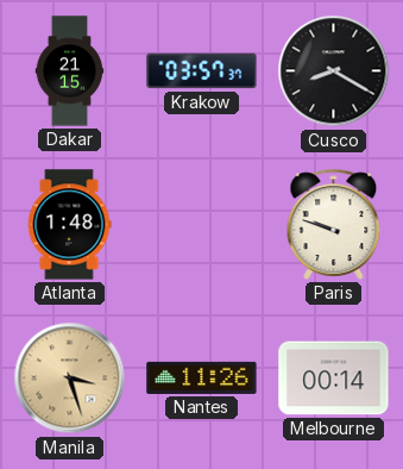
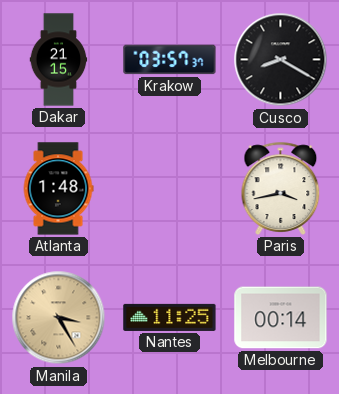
Paris: 9:48 -> 3:43
Manila: 3:27 -> 3:25
Nantes: 11:26 -> 11:25
